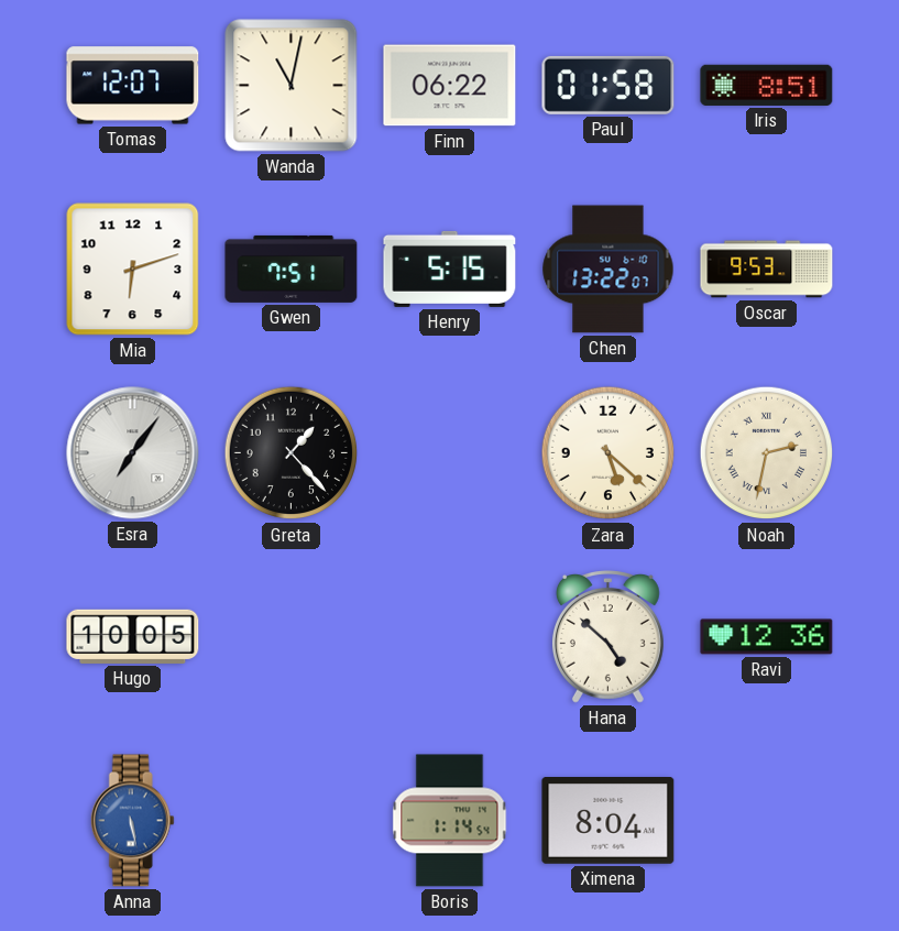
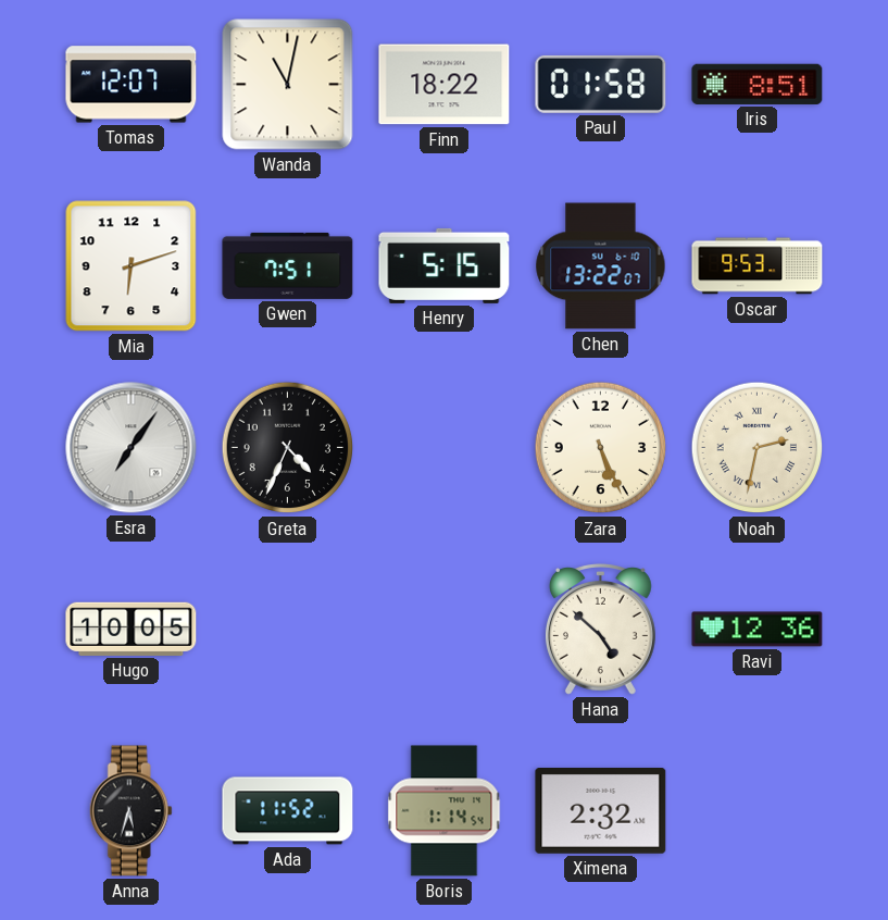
Finn: 06:22 -> 18:22
Greta: 1:23 -> 4:34
Zara: 5:22 -> 5:26
Anna: 5:28 -> 5:33
Anna dial: blue -> black
Ada: none -> 11:52
Ximena: 8:04 -> 2:32
